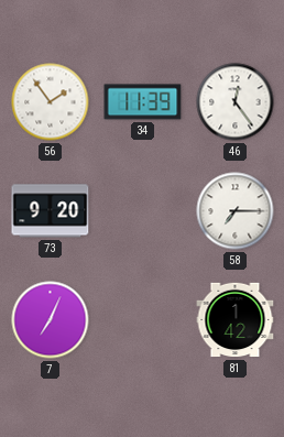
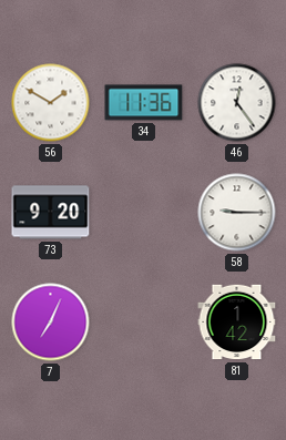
56: 1:54 -> 1:50
34: 11:39 -> 11:36
58: 7:15 -> 9:15
